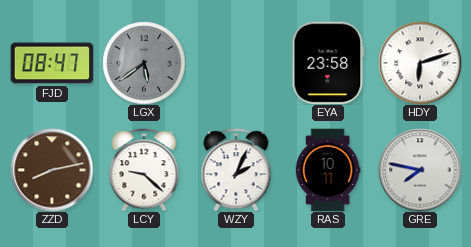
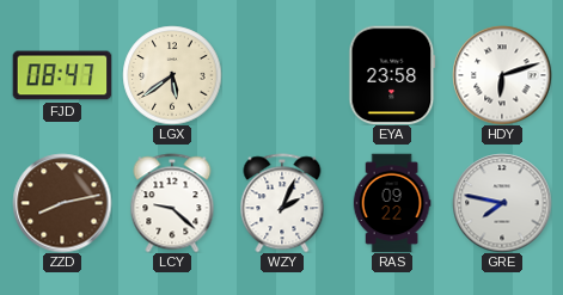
LGX dial: grey -> cream
RAS: 10:11 -> 09:22
